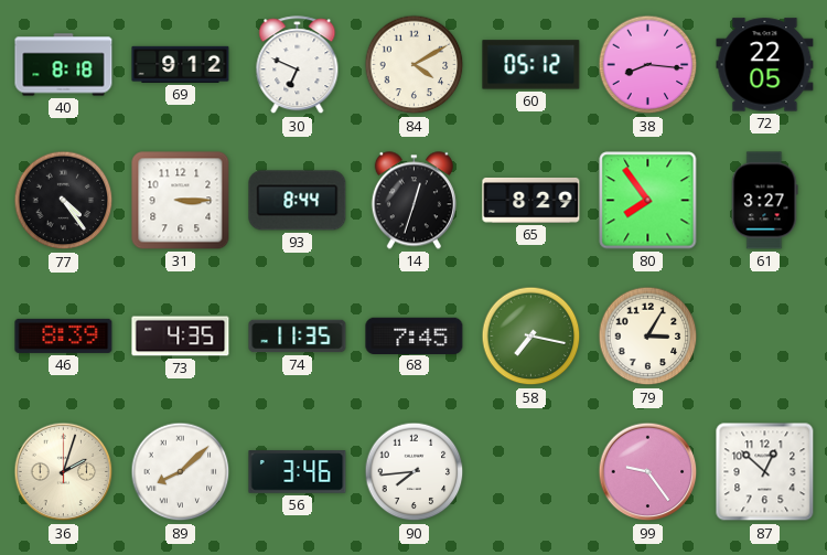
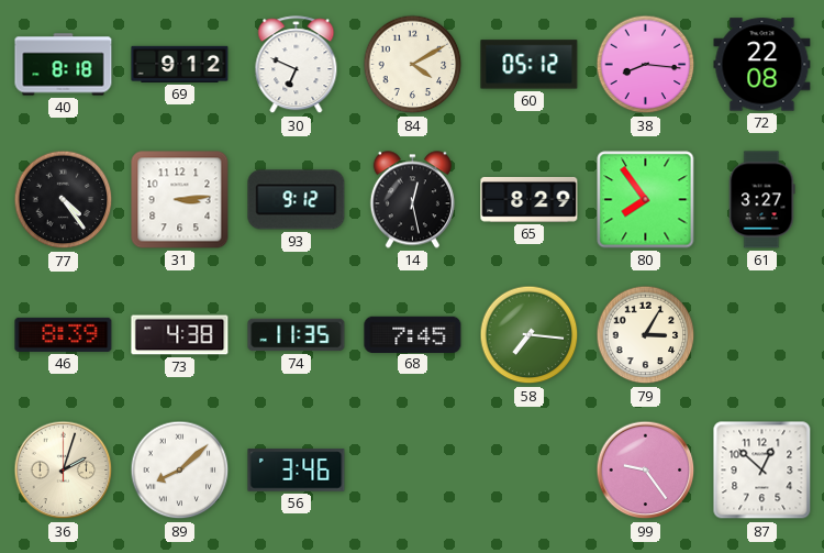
72: 22:05 -> 22:08
31: 3:15 -> 3:14
93: 8:44 -> 9:12
14: 12:33 -> 12:28
73: 4:35 -> 4:38
58: 7:17 -> 7:16
90: 7:44 -> none
